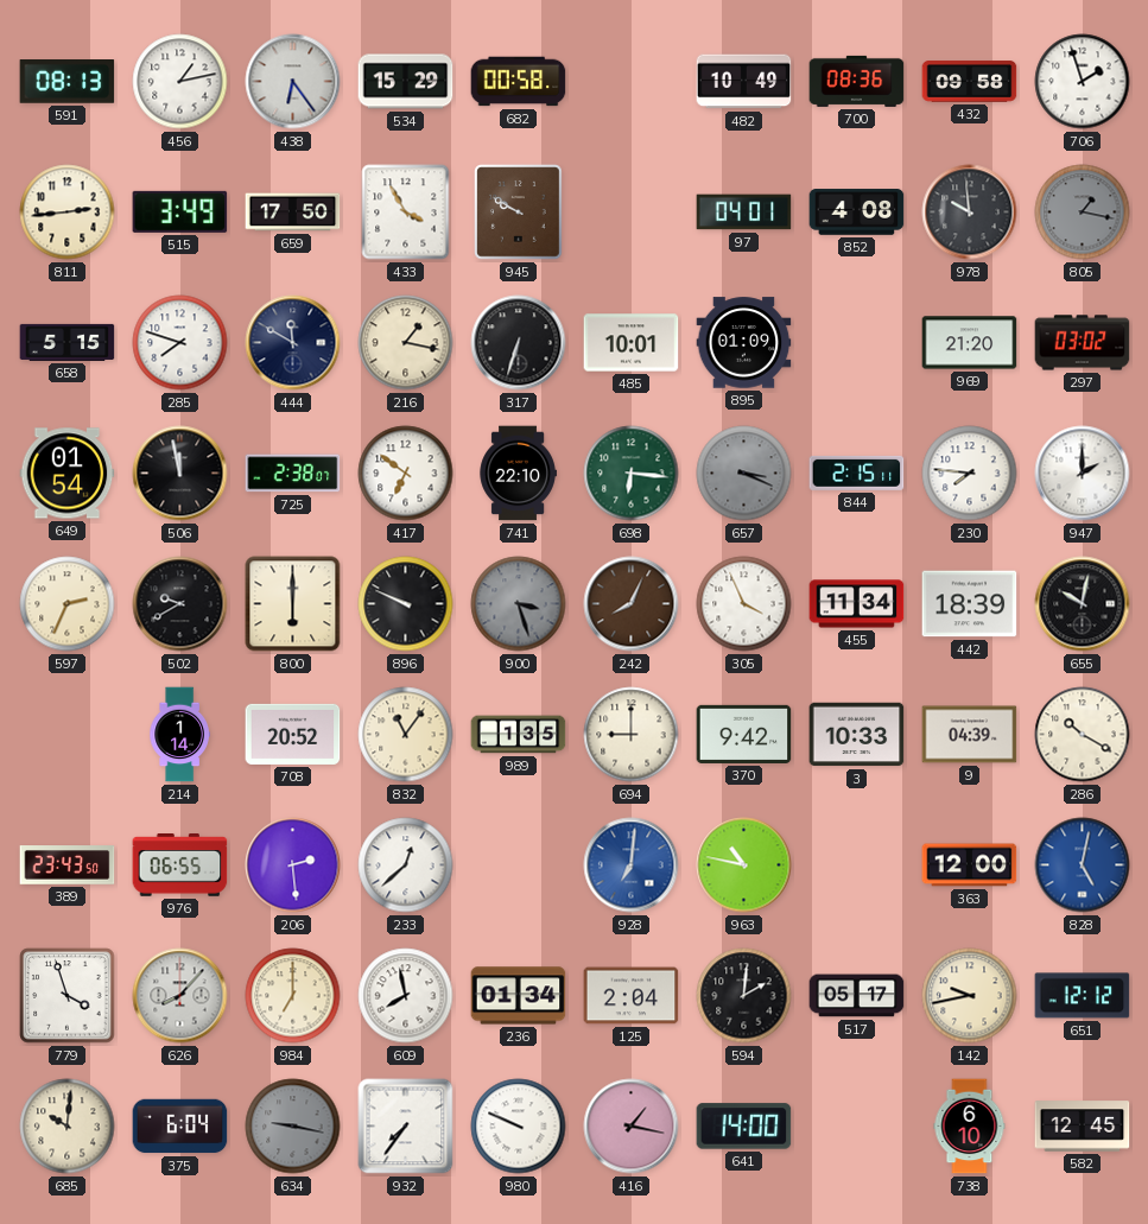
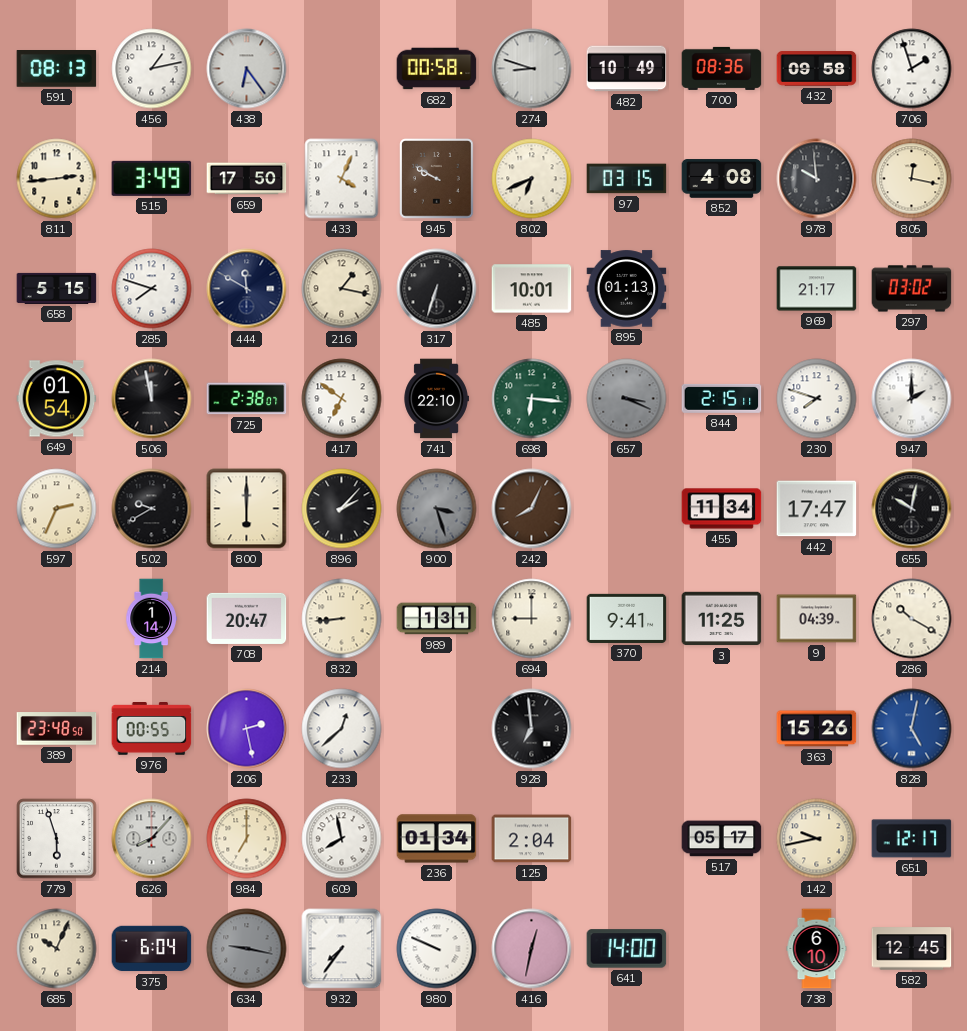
534: 15:29 -> none
274: none -> 8:48
433: 3:55 -> 4:04
802: none -> 6:41
97: 04:01 -> 03:15
805: 1:17 -> 12:17
805 dial: grey -> cream
895: 01:09 -> 01:13
969: 21:20 -> 21:17
230: 7:46 -> 7:48
896: 9:49 -> 2:07
305: 3:56 -> none
442: 18:39 -> 17:47
708: 20:52 -> 20:47
832: 11:06 -> 8:44
989: 1:35 -> 1:31
370: 9:42 -> 9:41
3: 10:33 -> 11:25
389: 23:43 -> 23:48
976: 06:55 -> 00:55
206: 2:29 -> 2:28
928: 7:01 -> 6:59
928 dial: blue -> black
963: 10:47 -> none
363: 12:00 -> 15:26
779: 3:57 -> 5:57
594: 2:01 -> none
651: 12:12 -> 12:17
685: 10:01 -> 10:04
416: 1:17 -> 12:32
